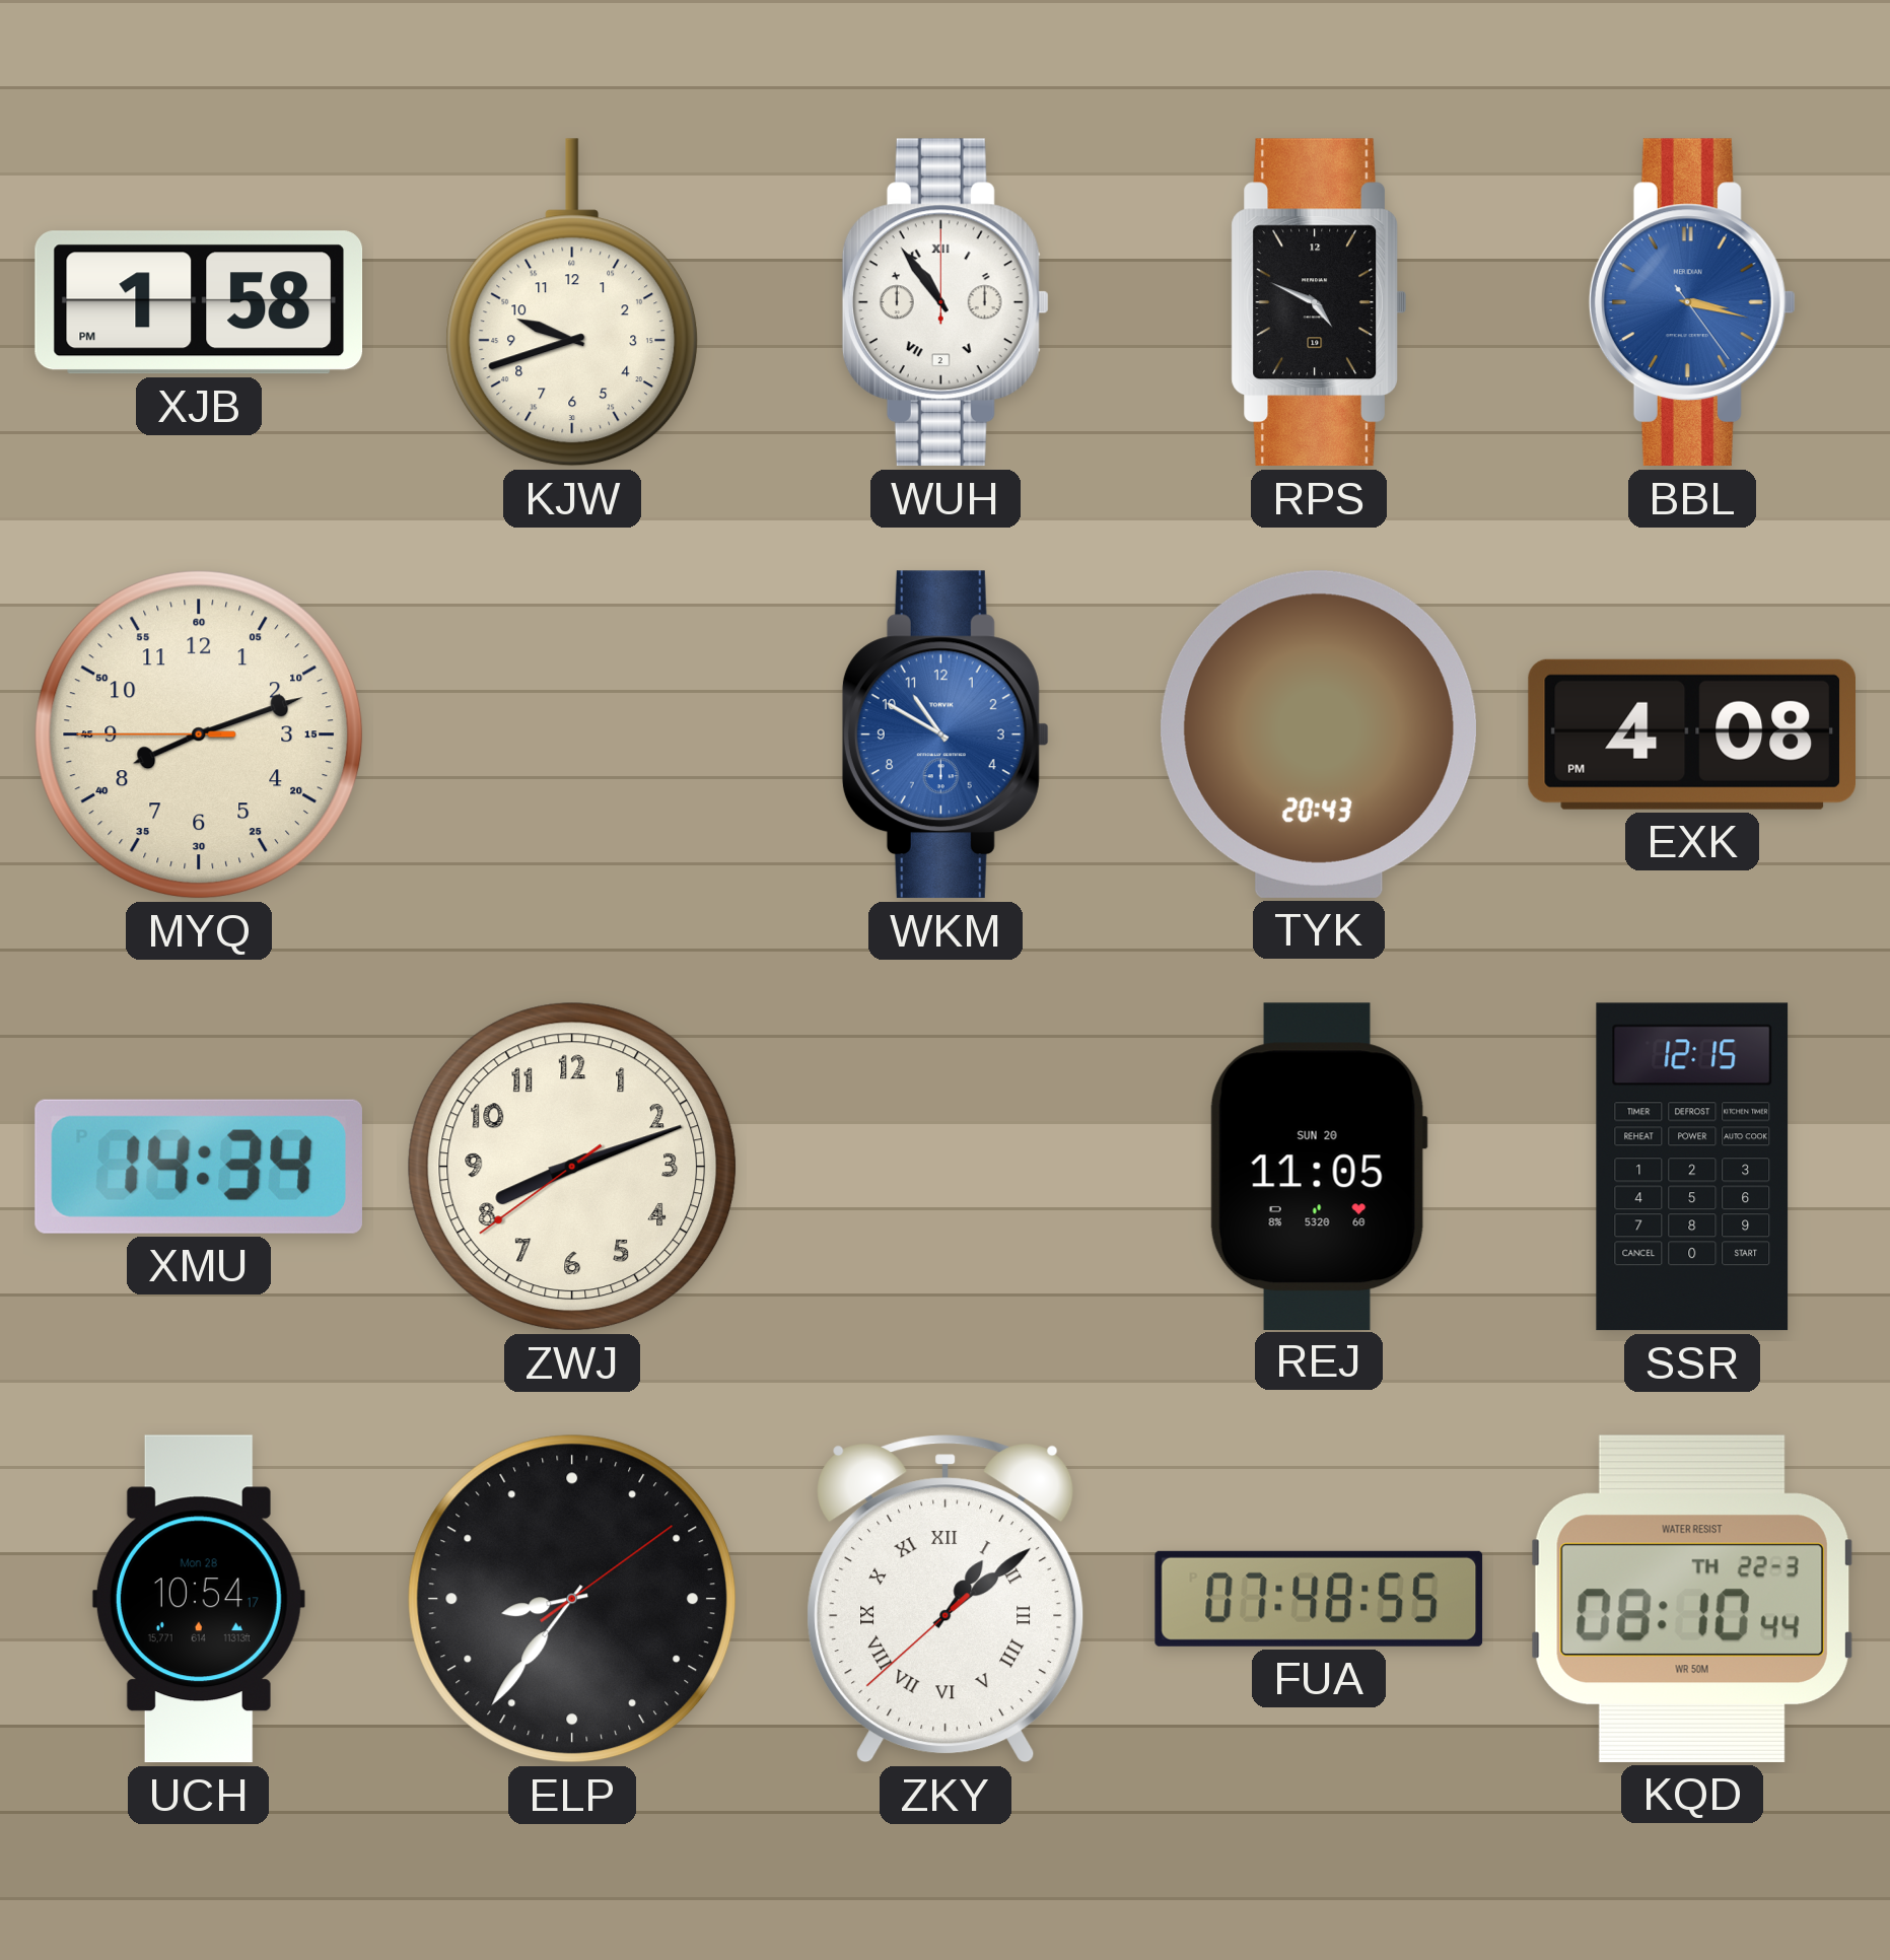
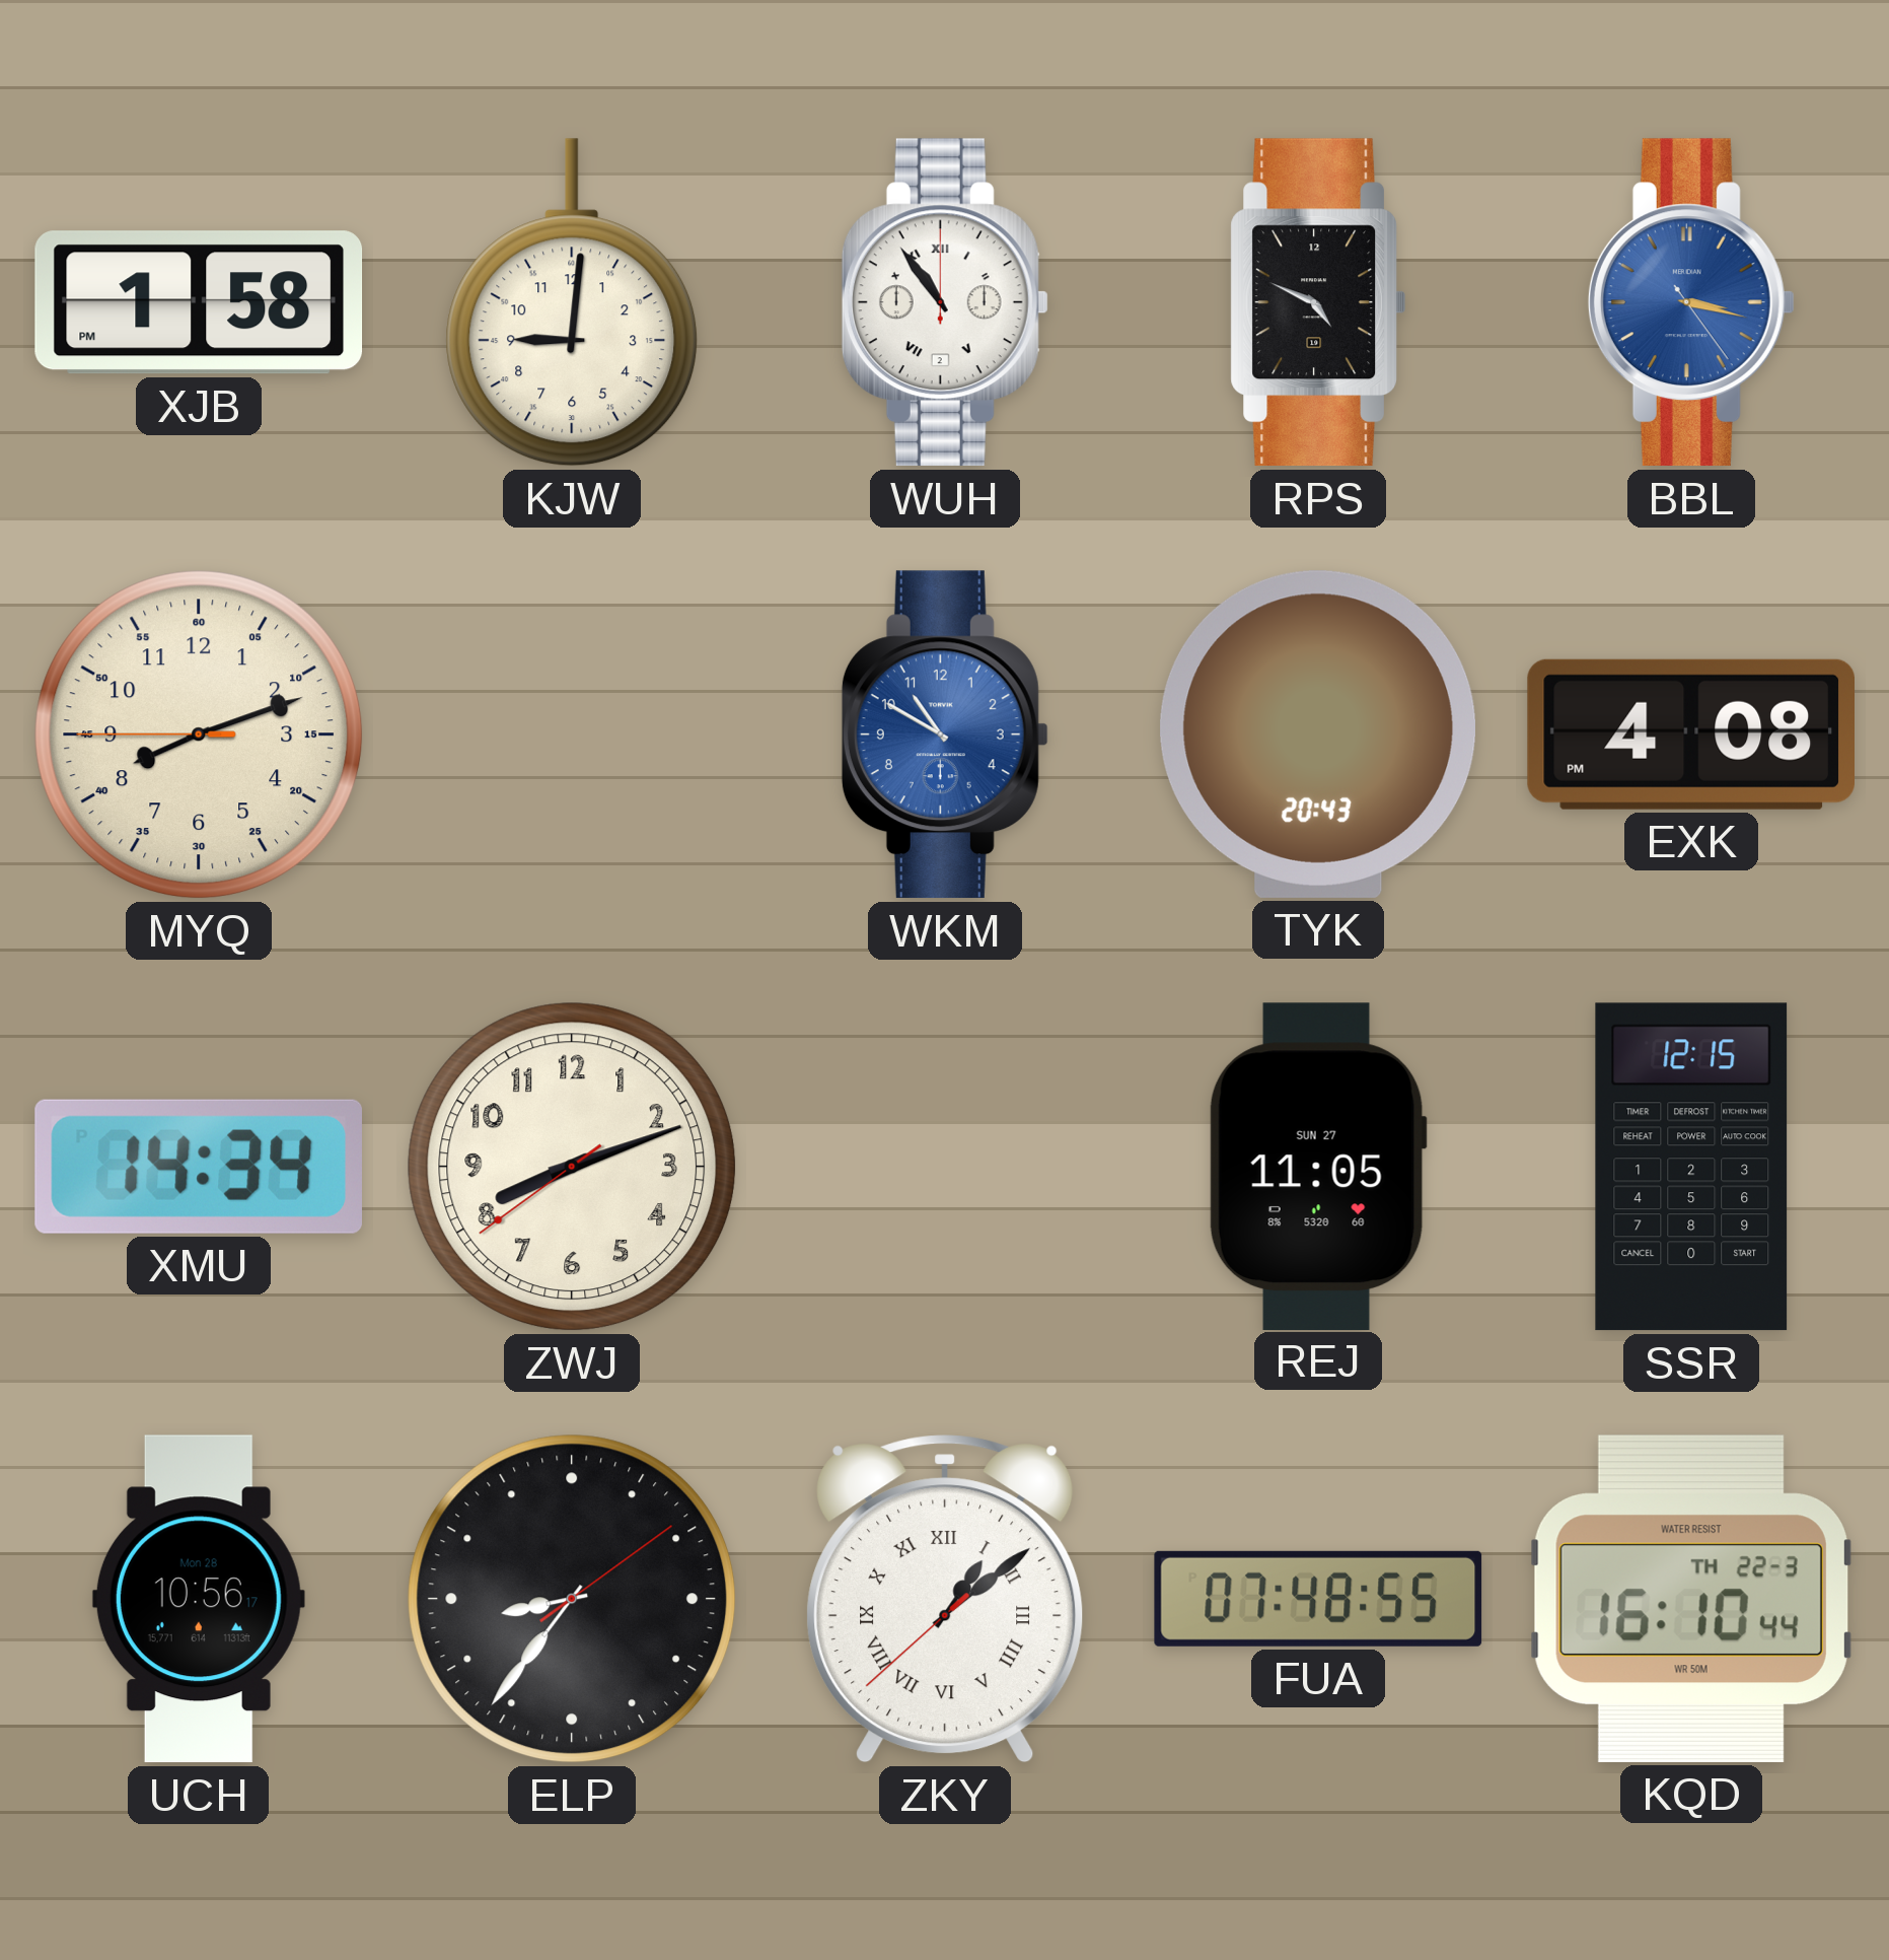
KJW: 9:42 -> 9:01
REJ date: SUN 20 -> SUN 27
UCH: 10:54 -> 10:56
KQD: 08:10 -> 16:10
